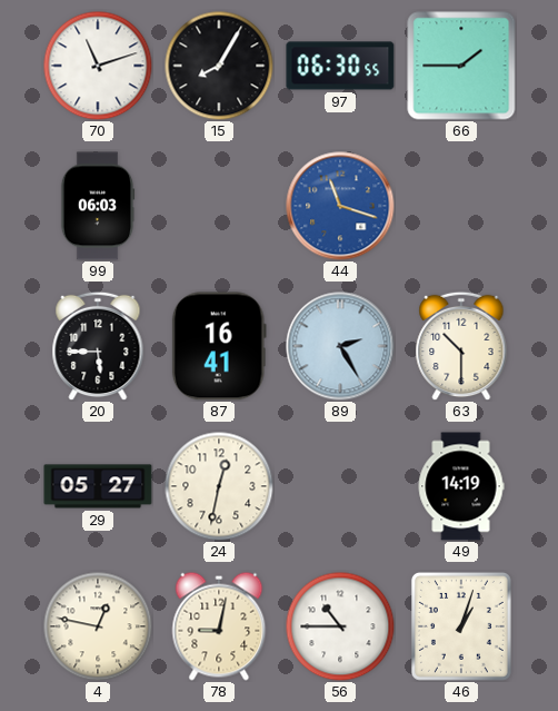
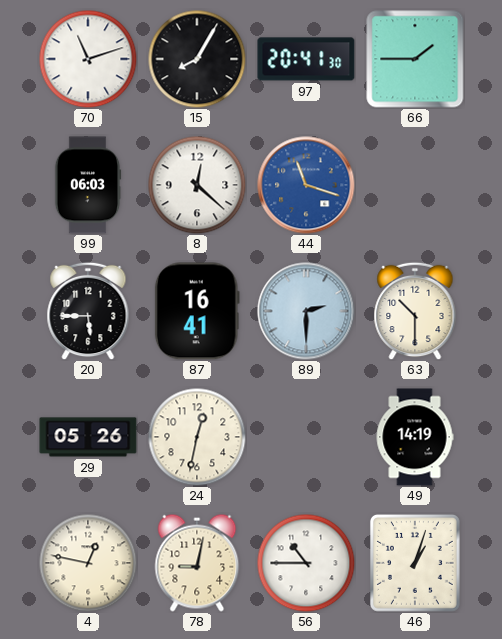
97: 06:30 -> 20:41
8: none -> 12:22
89: 2:25 -> 2:30
29: 05:27 -> 05:26
